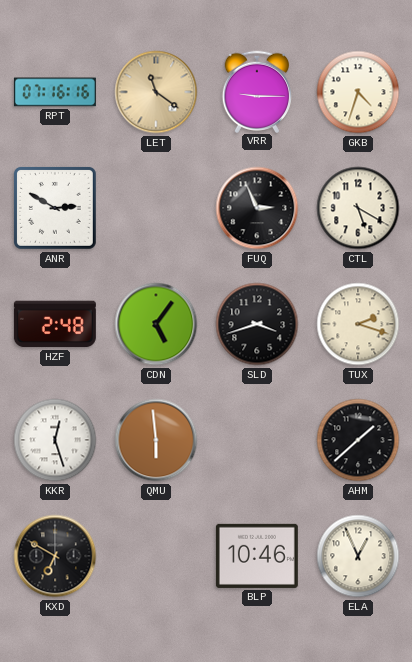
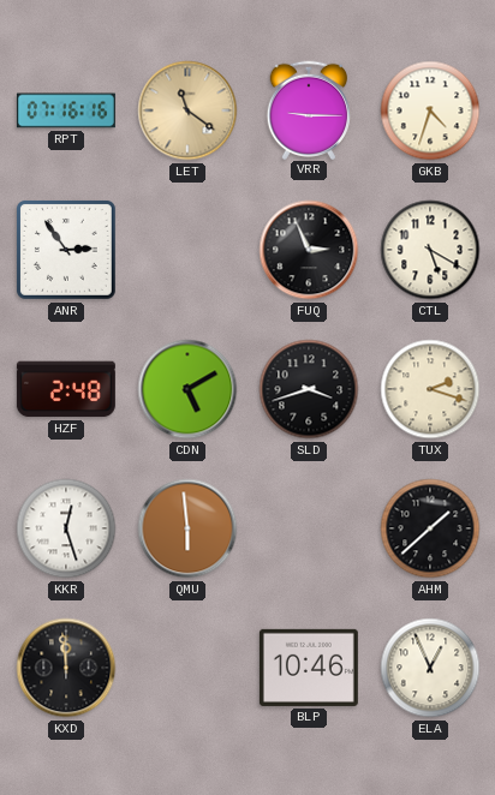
ANR: 2:50 -> 2:54
CDN: 5:06 -> 5:10
KXD: 6:50 -> 11:59
